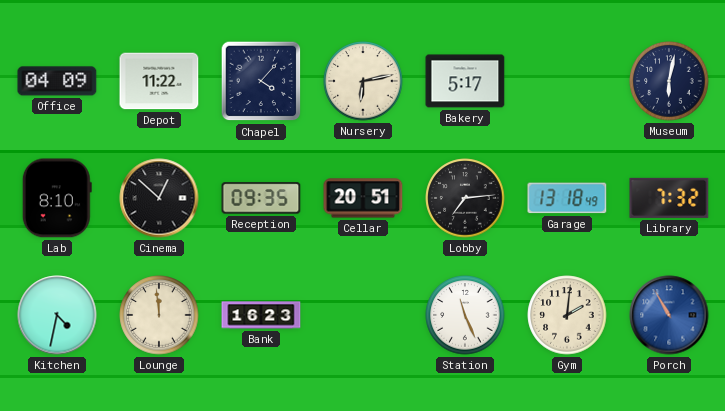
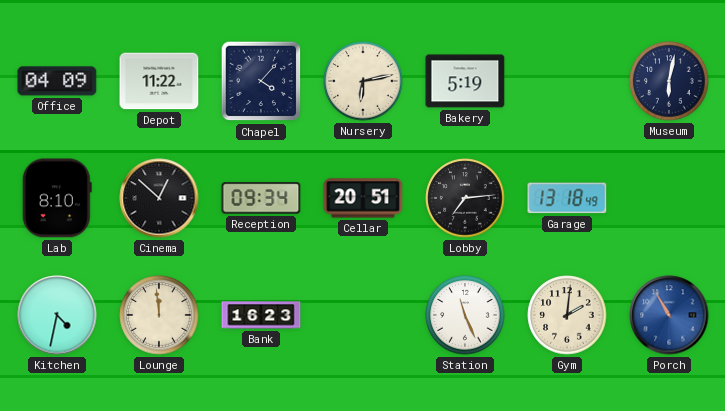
Bakery: 5:17 -> 5:19
Reception: 09:35 -> 09:34
Library: 7:32 -> none
